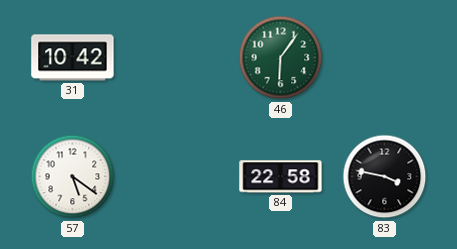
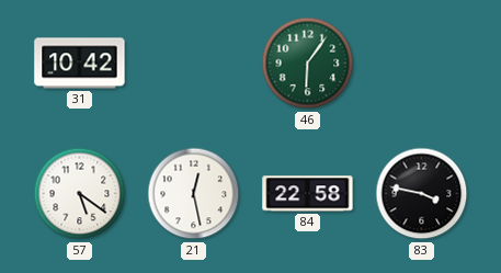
21: none -> 12:28
